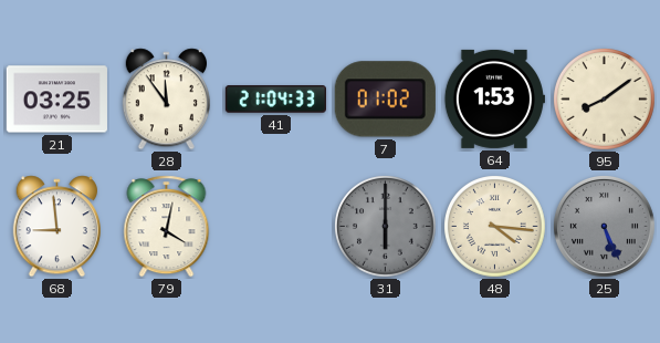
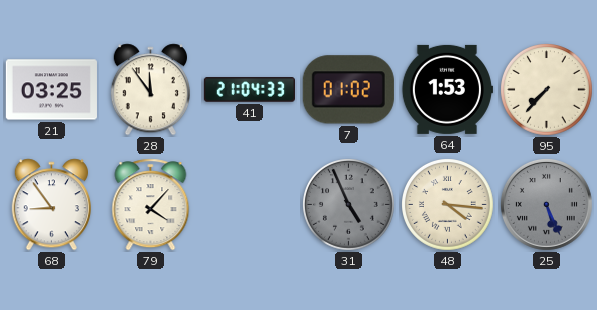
95: 8:09 -> 7:37
68: 8:59 -> 8:54
79: 4:02 -> 4:07
31: 6:00 -> 4:56
